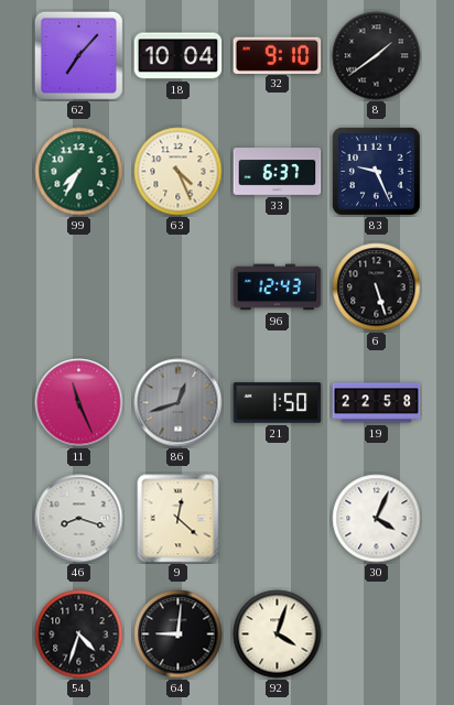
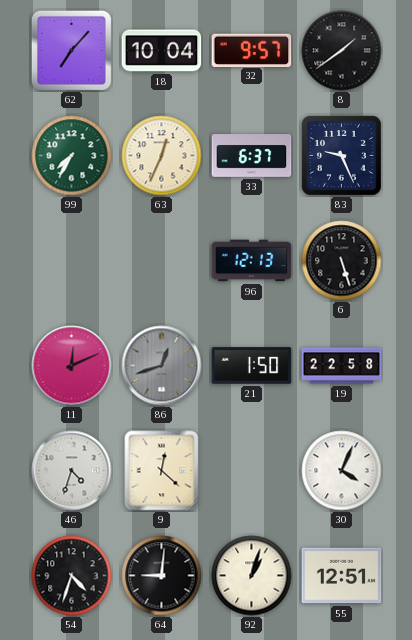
32: 9:10 -> 9:57
63: 4:26 -> 12:34
96: 12:43 -> 12:13
11: 11:26 -> 12:11
46: 8:18 -> 4:33
92: 4:03 -> 1:03
55: none -> 12:51
